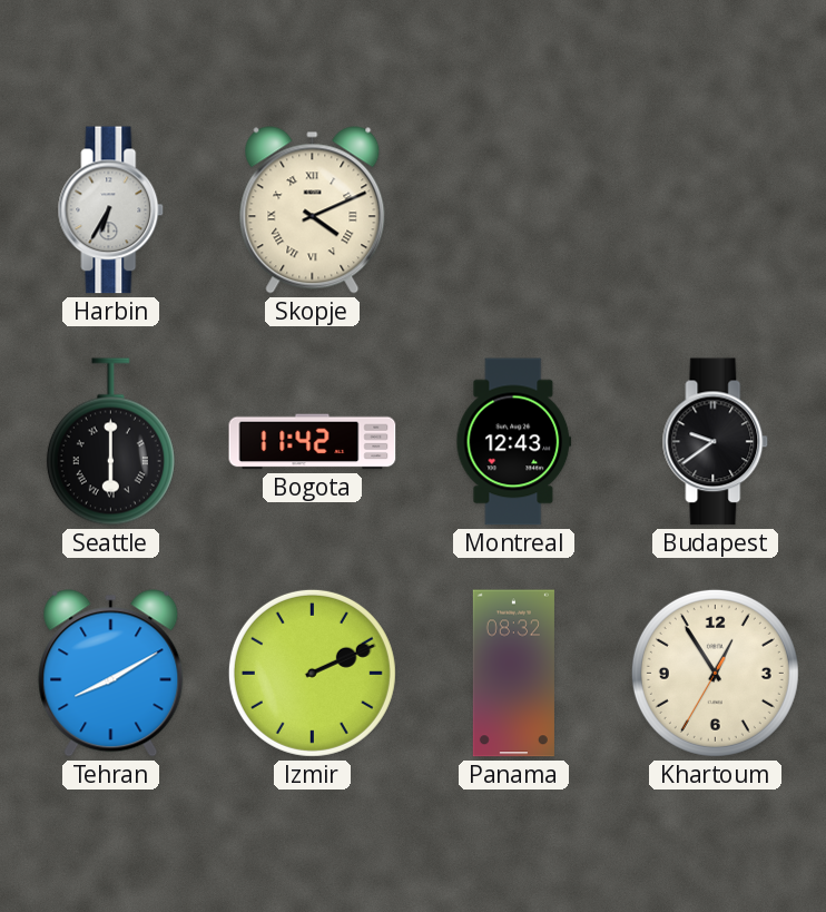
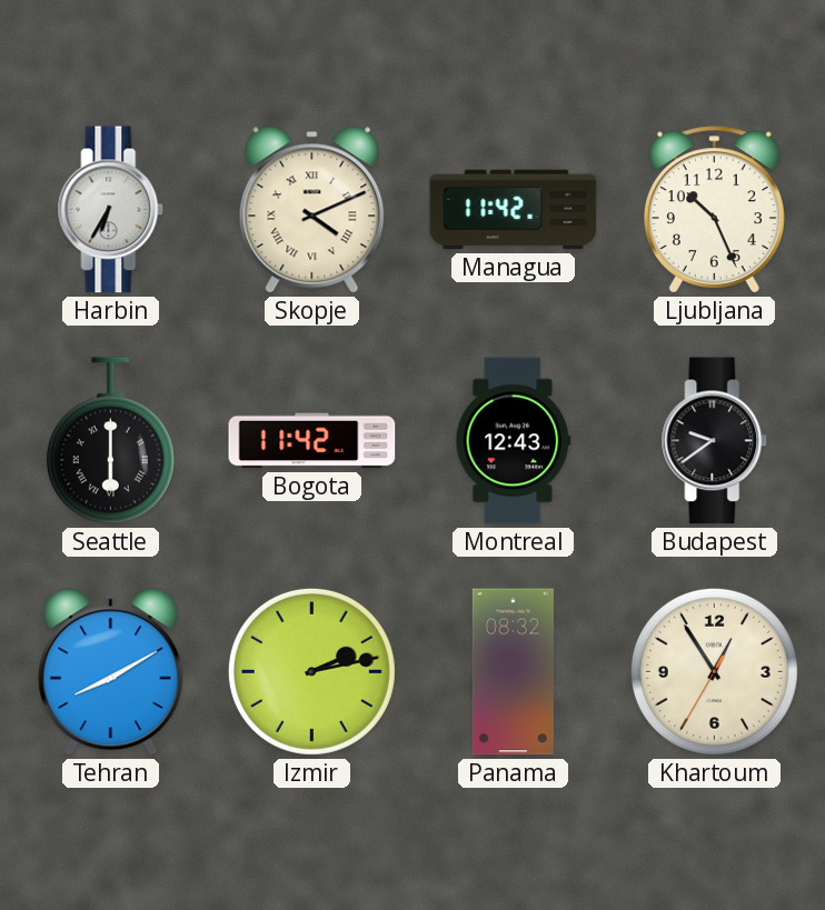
Managua: none -> 11:42
Ljubljana: none -> 10:26
Izmir: 2:11 -> 2:13
